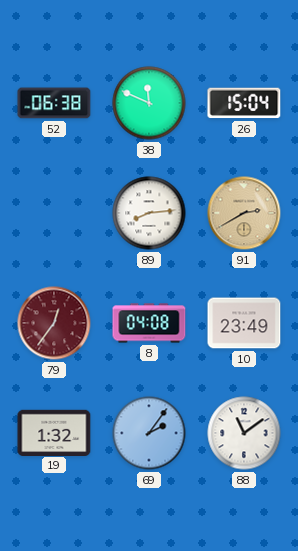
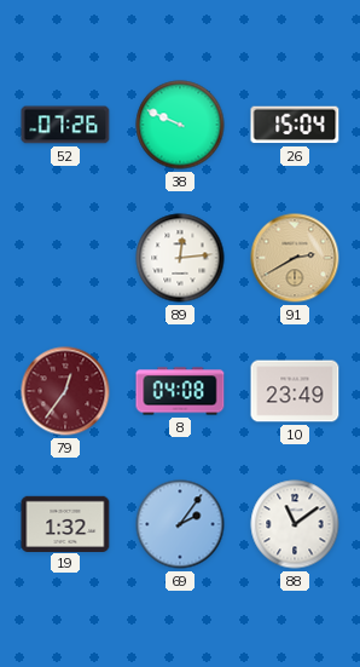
52: 06:38 -> 07:26
38: 11:49 -> 9:49
89: 8:14 -> 12:14
